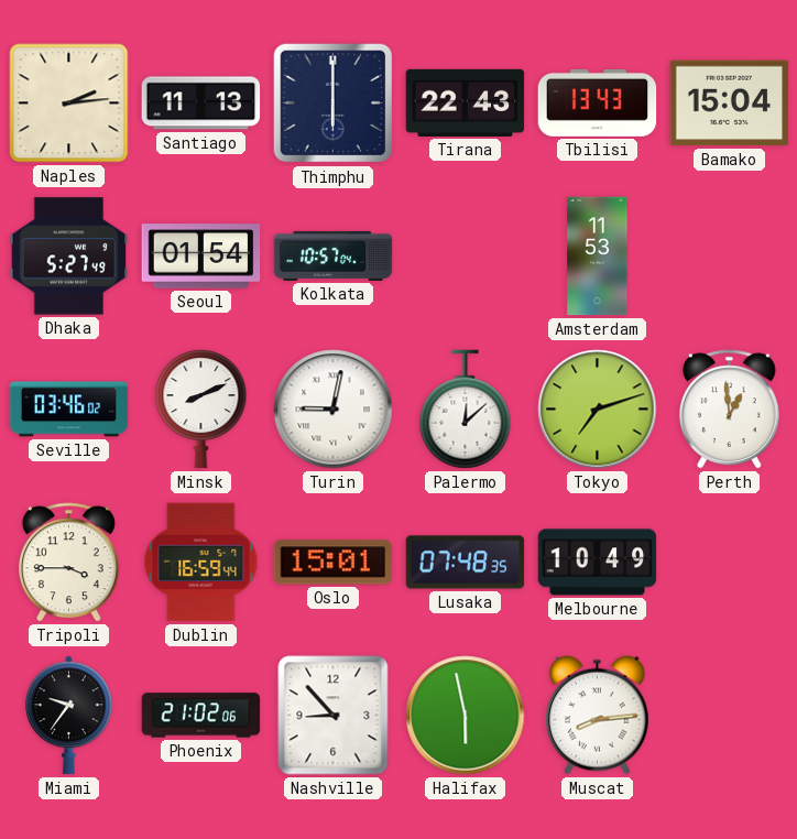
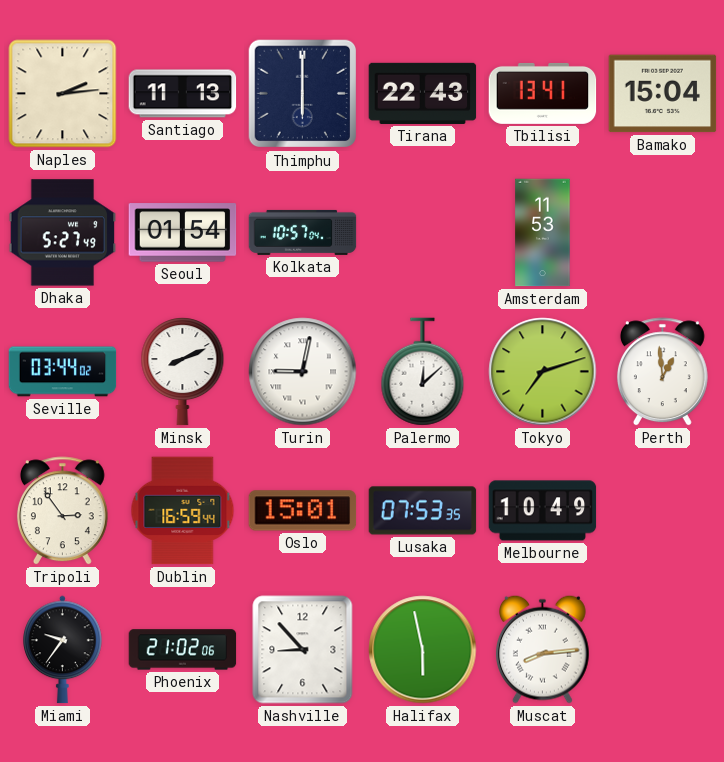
Tbilisi: 13:43 -> 13:41
Seville: 03:46 -> 03:44
Tripoli: 3:45 -> 2:54
Lusaka: 07:48 -> 07:53
